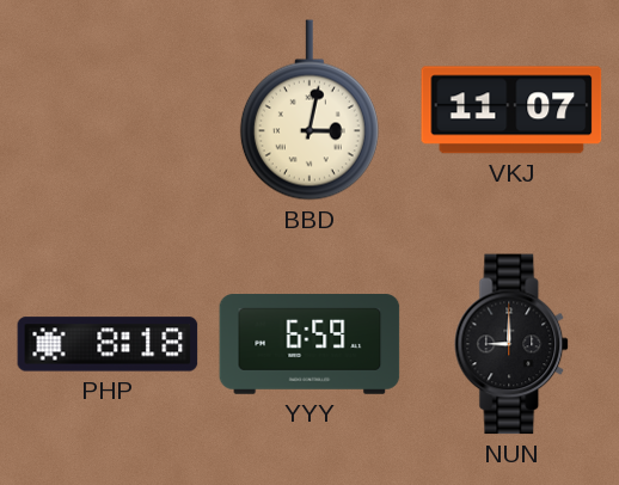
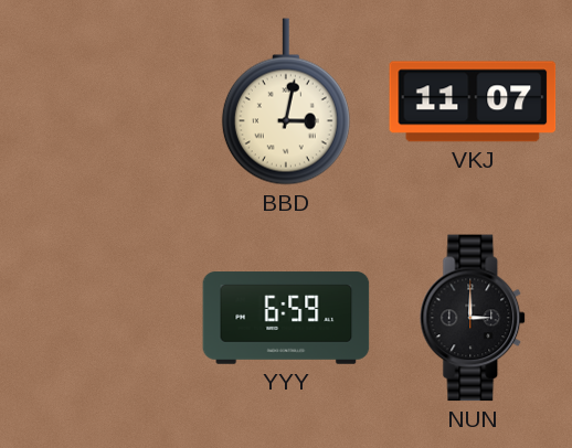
PHP: 8:18 -> none
NUN: 9:00 -> 3:00
